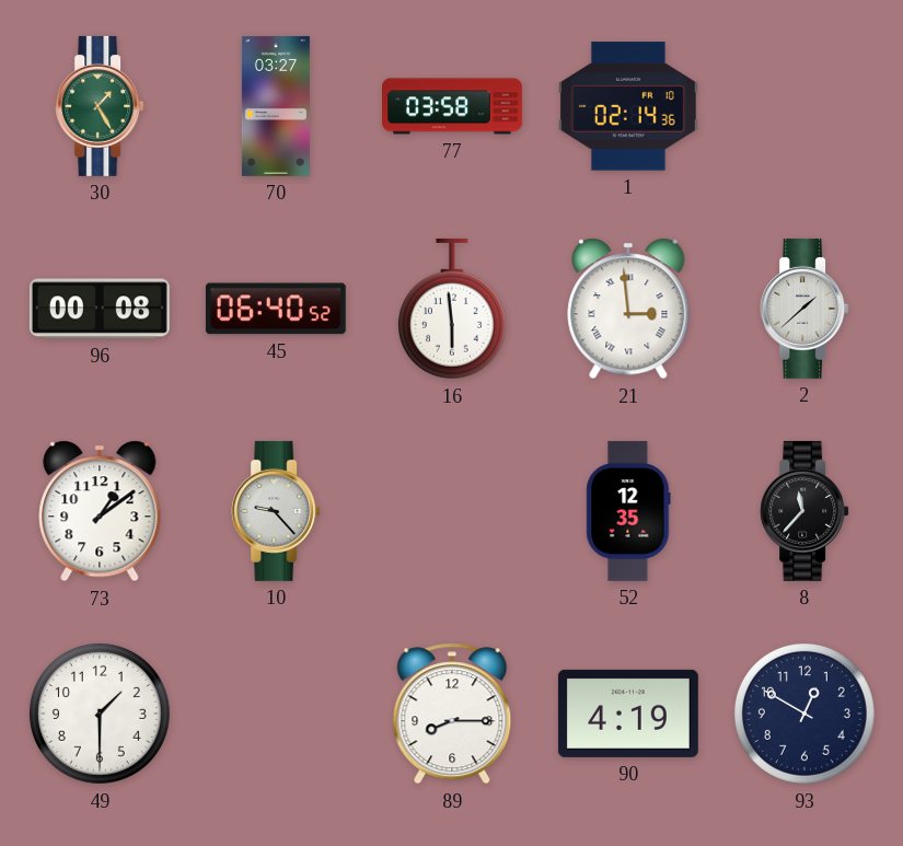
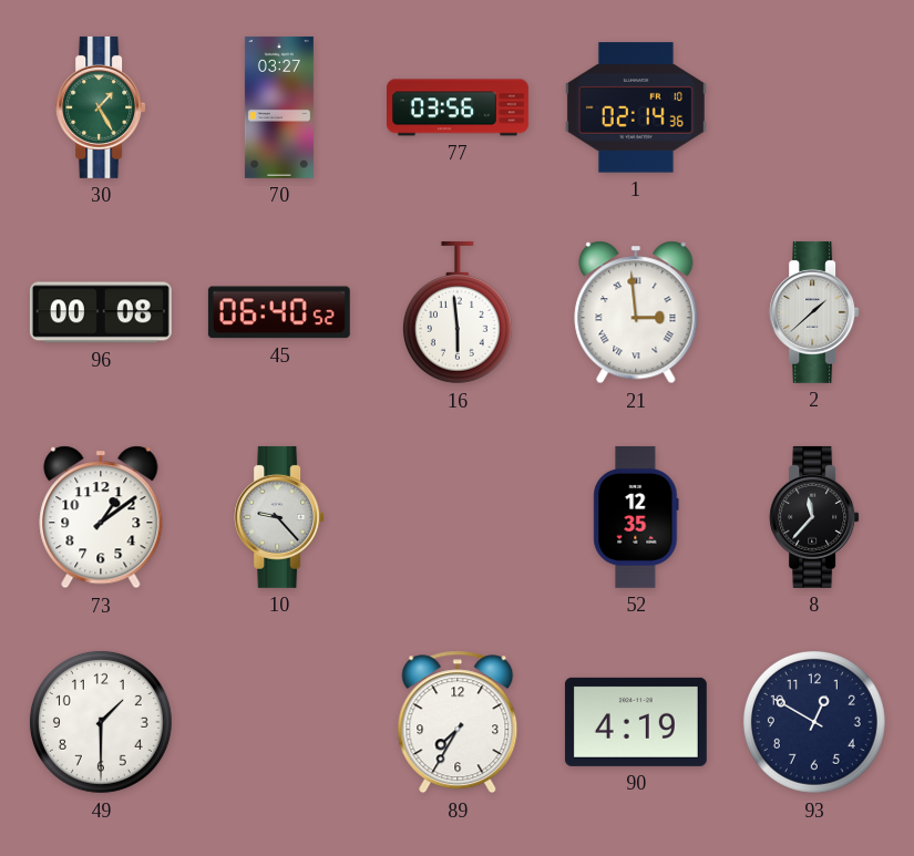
77: 03:58 -> 03:56
89: 8:15 -> 7:35
